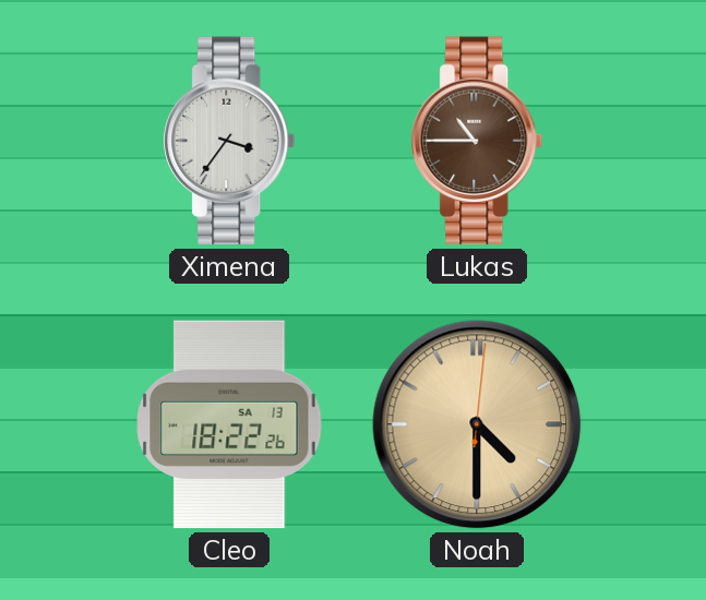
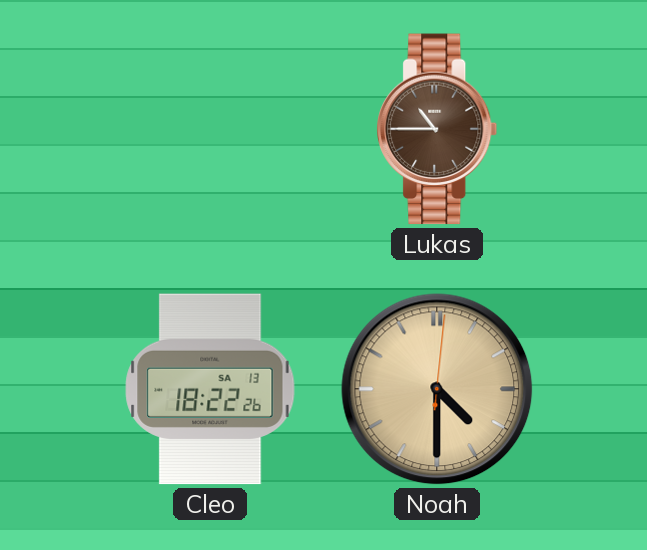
Ximena: 3:36 -> none
